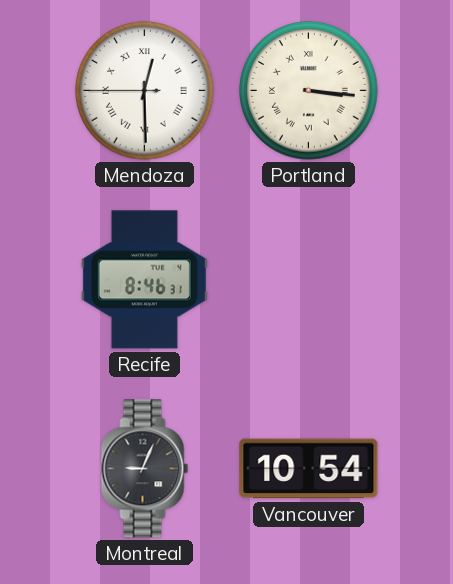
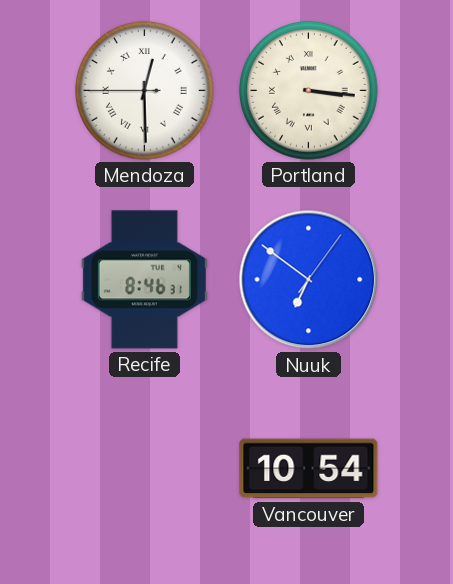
Nuuk: none -> 6:51
Montreal: 9:04 -> none
